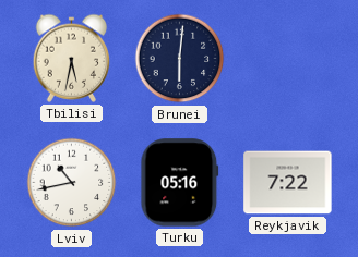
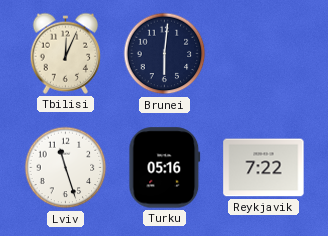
Tbilisi: 5:32 -> 12:04
Lviv: 10:43 -> 11:27
